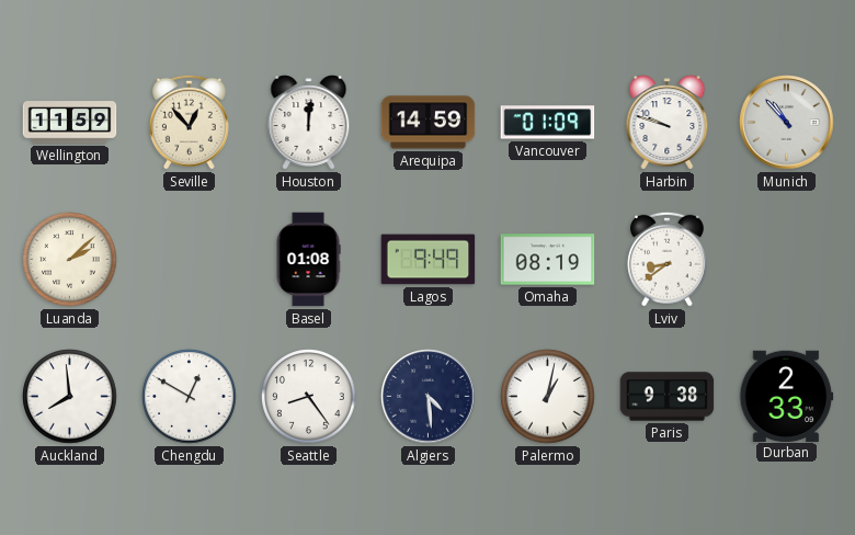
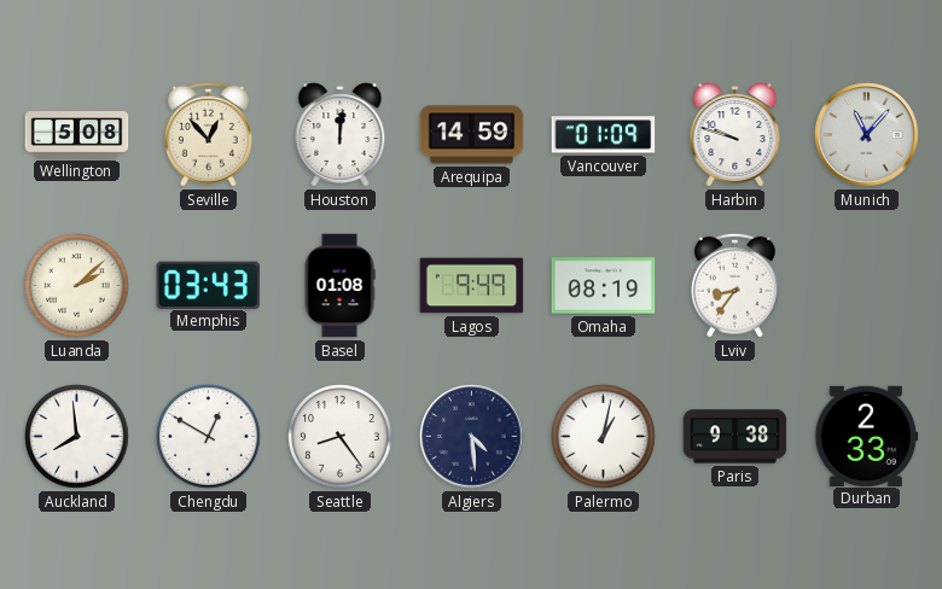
Wellington: 11:59 -> 5:08
Munich: 10:53 -> 11:07
Memphis: none -> 03:43
Lviv: 8:39 -> 8:36
